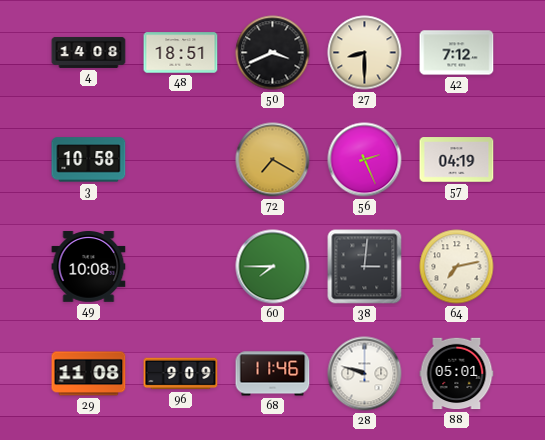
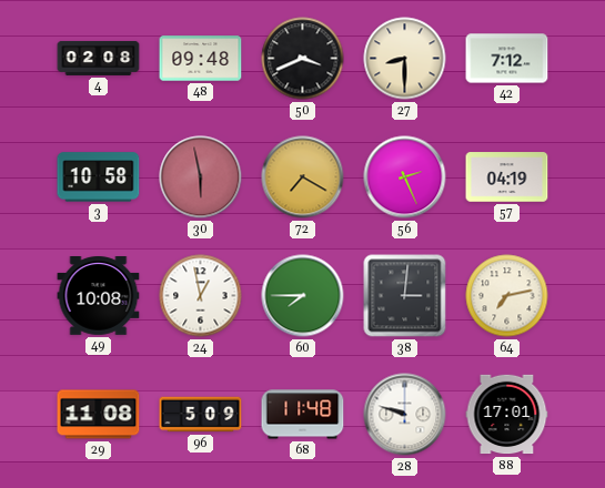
4: 14:08 -> 02:08
48: 18:51 -> 09:48
30: none -> 5:58
24: none -> 12:58
96: 9:09 -> 5:09
68: 11:46 -> 11:48
88: 05:01 -> 17:01
